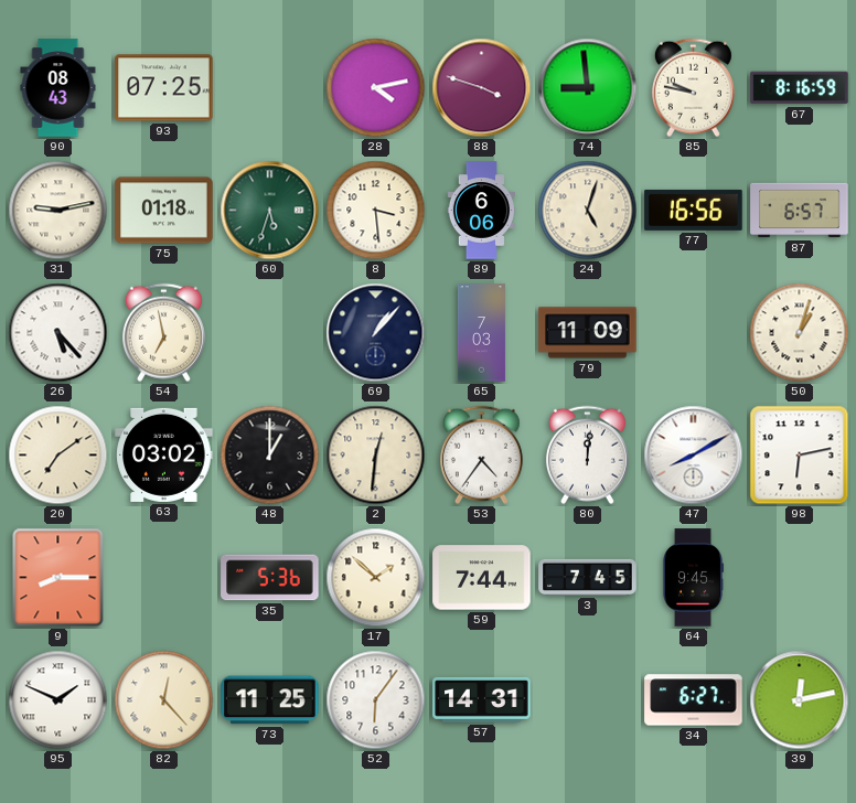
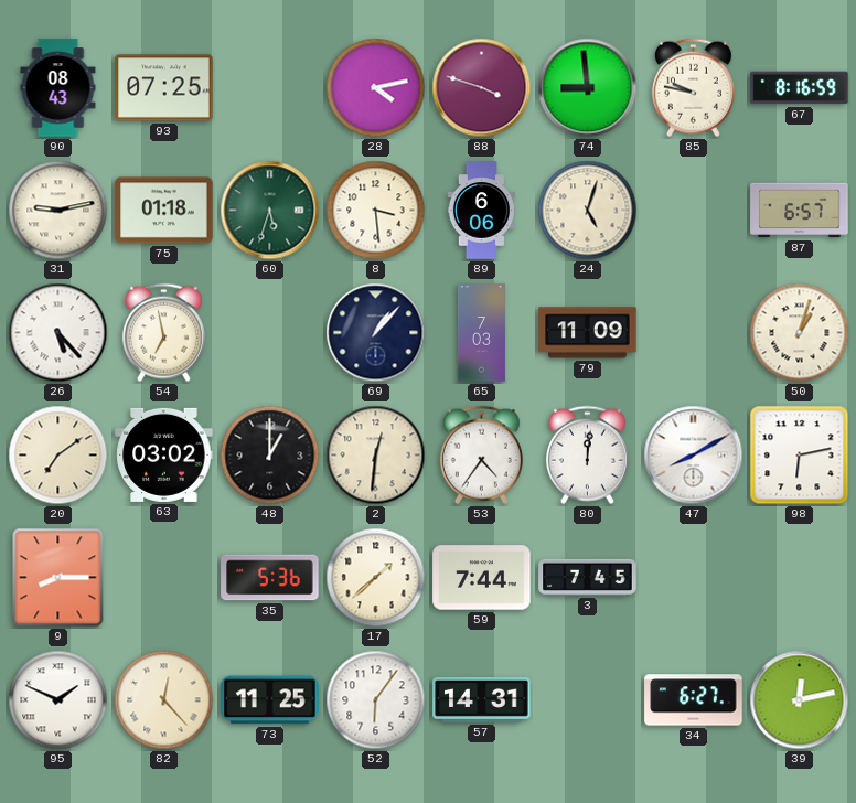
77: 16:56 -> none
17: 1:52 -> 1:38
64: 9:45 -> none
